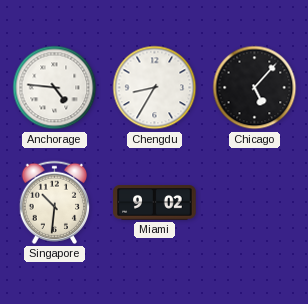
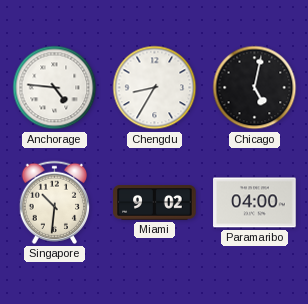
Chicago: 5:07 -> 5:02
Paramaribo: none -> 04:00
